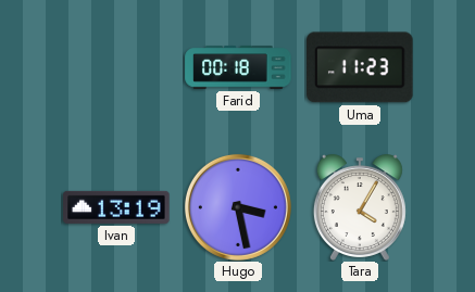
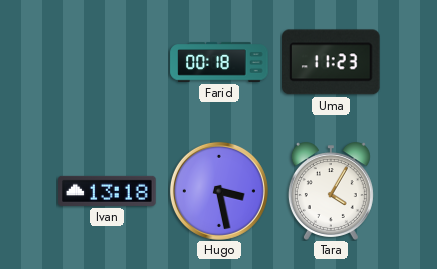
Ivan: 13:19 -> 13:18
